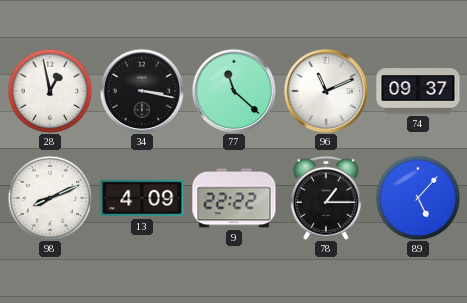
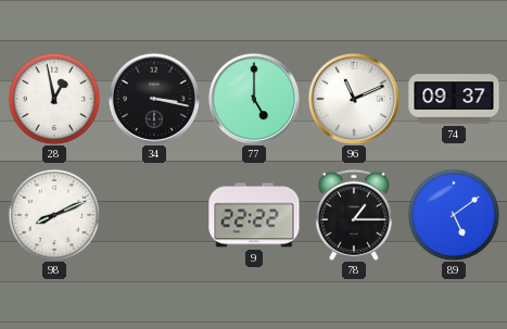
77: 11:22 -> 5:00
13: 4:09 -> none
89: 5:07 -> 5:09
